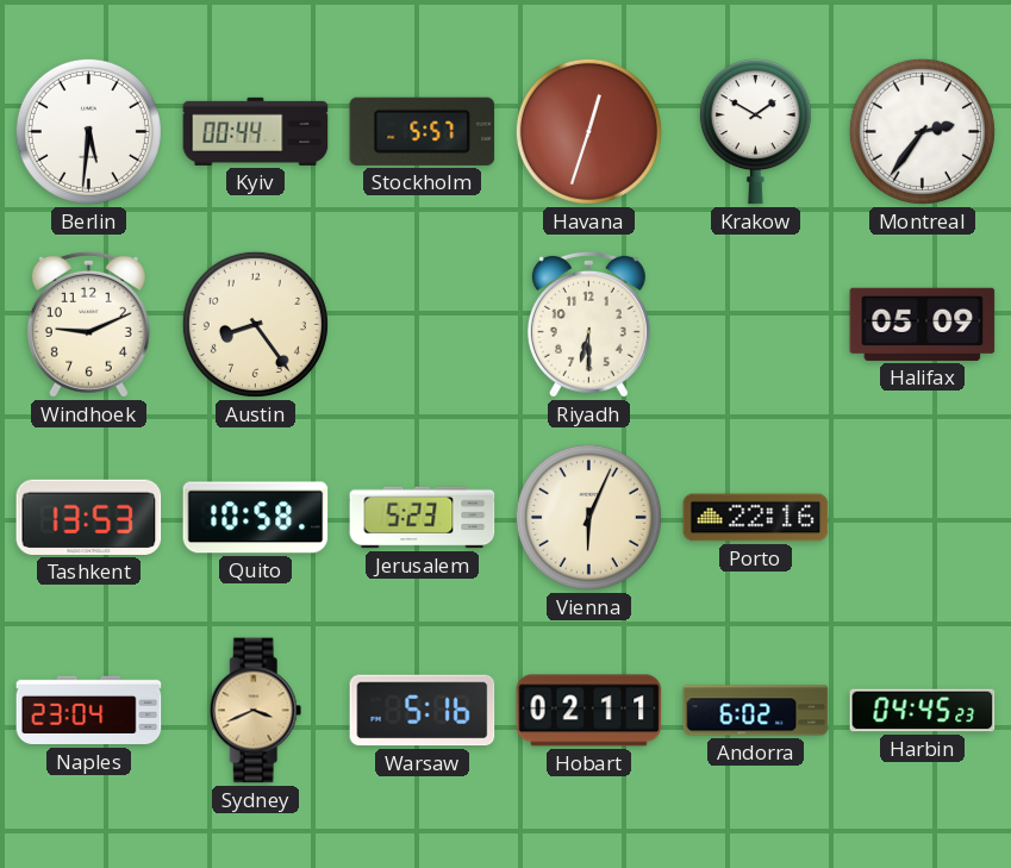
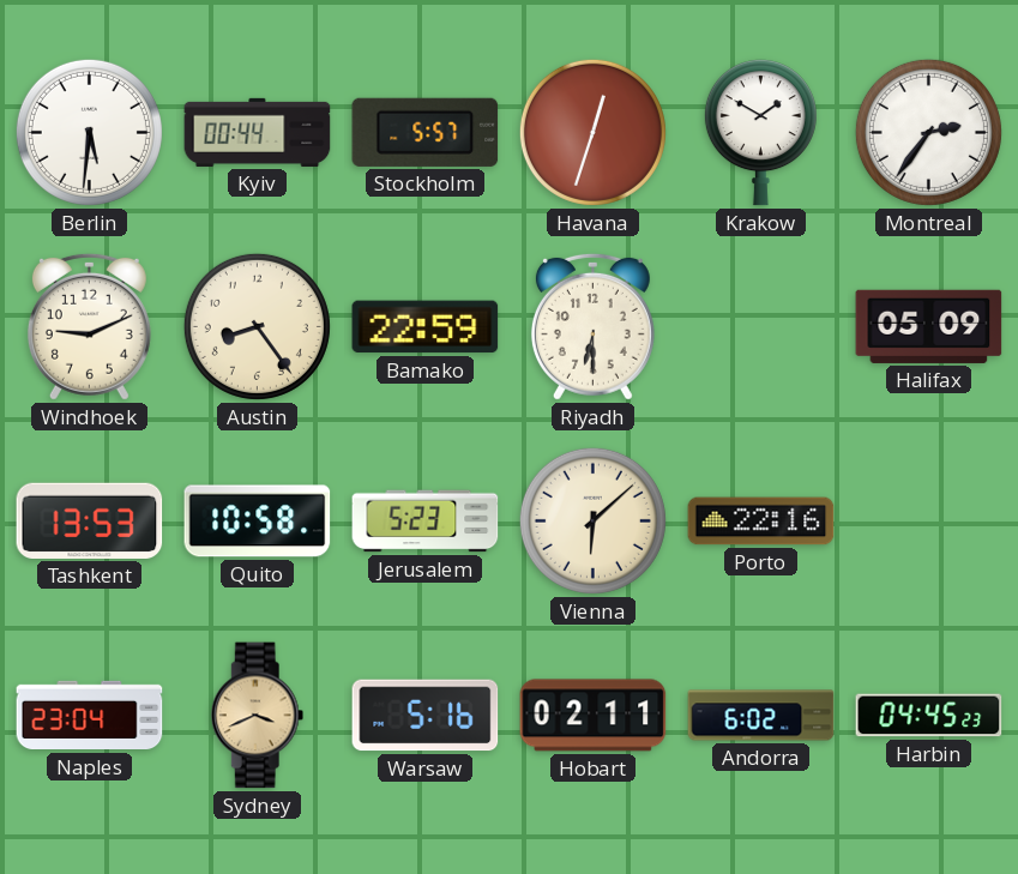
Bamako: none -> 22:59
Vienna: 6:04 -> 6:08
